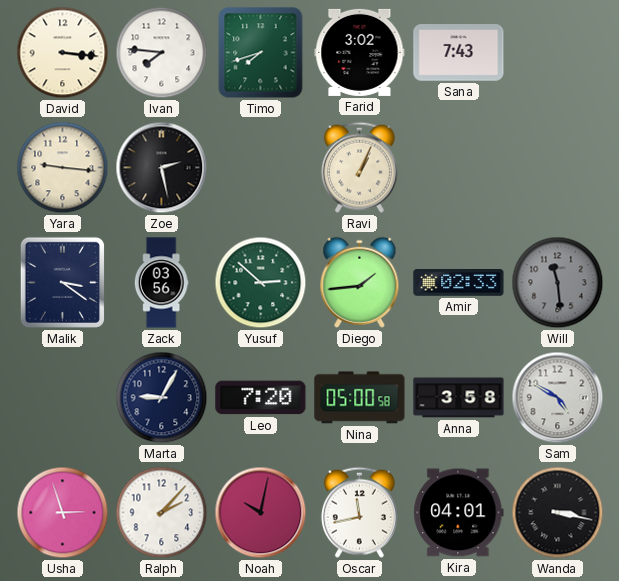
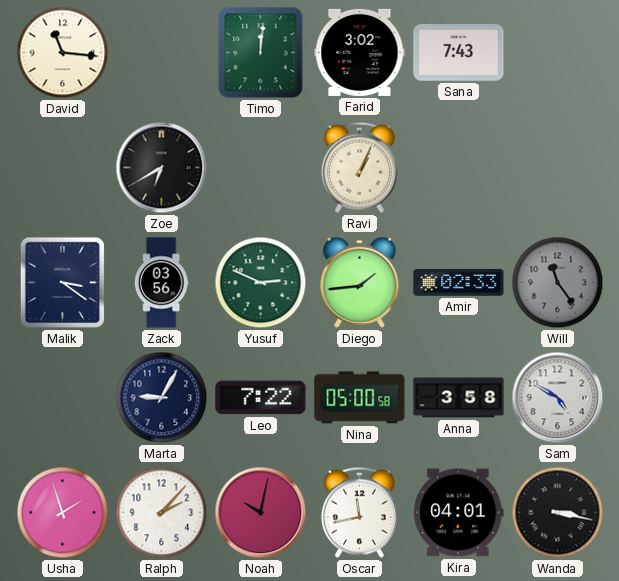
David: 3:16 -> 11:16
Ivan: 7:46 -> none
Timo: 7:42 -> 12:01
Yara: 9:16 -> none
Zoe: 2:28 -> 6:40
Yusuf: 2:52 -> 2:49
Will: 11:29 -> 11:24
Leo: 7:20 -> 7:22
Usha: 2:57 -> 1:57
